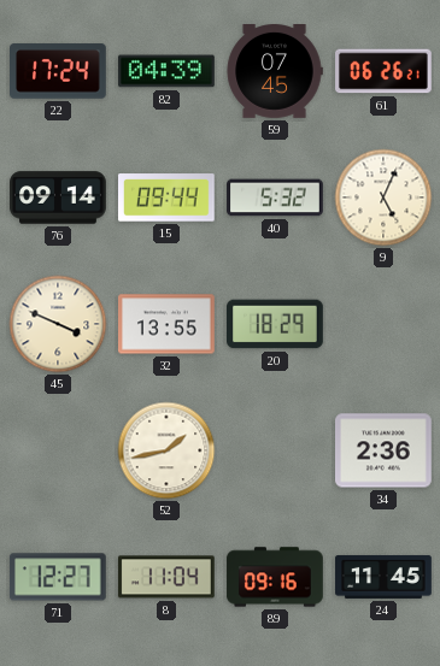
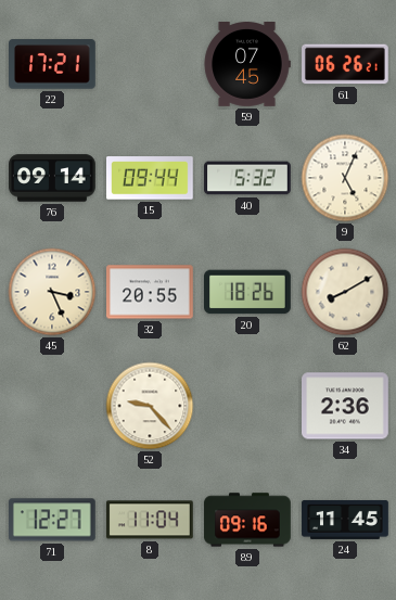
22: 17:24 -> 17:21
82: 04:39 -> none
45: 3:49 -> 3:26
32: 13:55 -> 20:55
20: 18:29 -> 18:26
62: none -> 8:10
52: 1:43 -> 9:23
